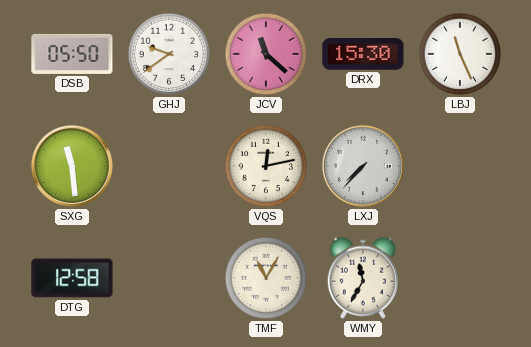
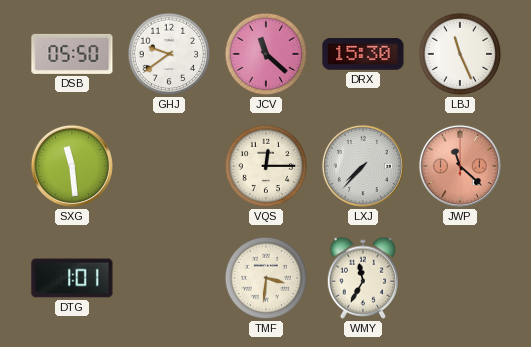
VQS: 12:13 -> 12:15
JWP: none -> 11:22
DTG: 12:58 -> 1:01
TMF: 11:05 -> 3:31
